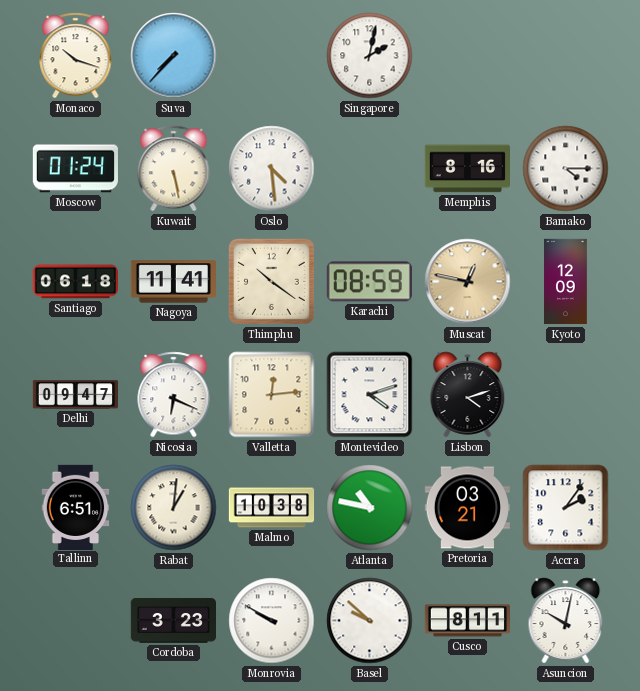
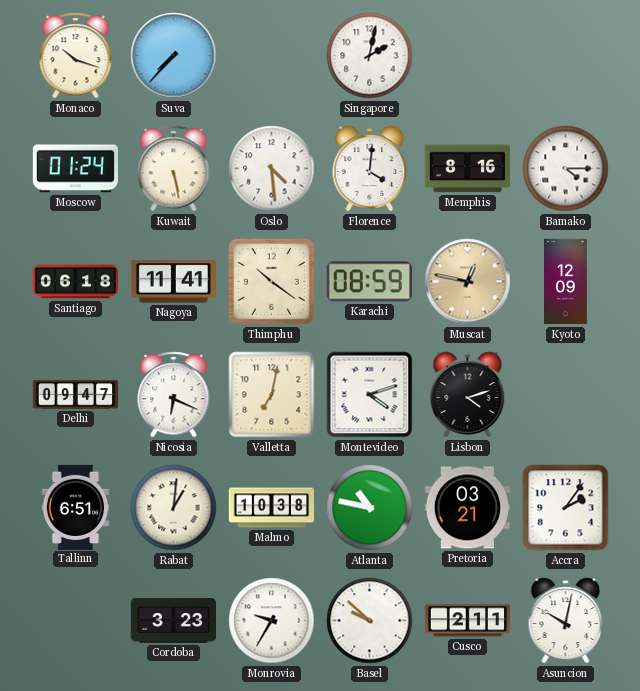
Florence: none -> 4:01
Valletta: 12:14 -> 7:02
Monrovia: 9:50 -> 9:35
Cusco: 8:11 -> 2:11
